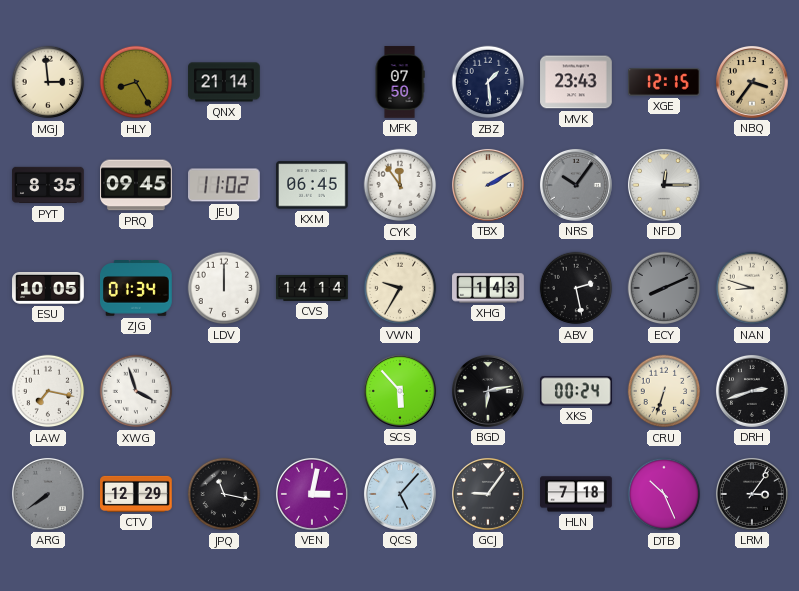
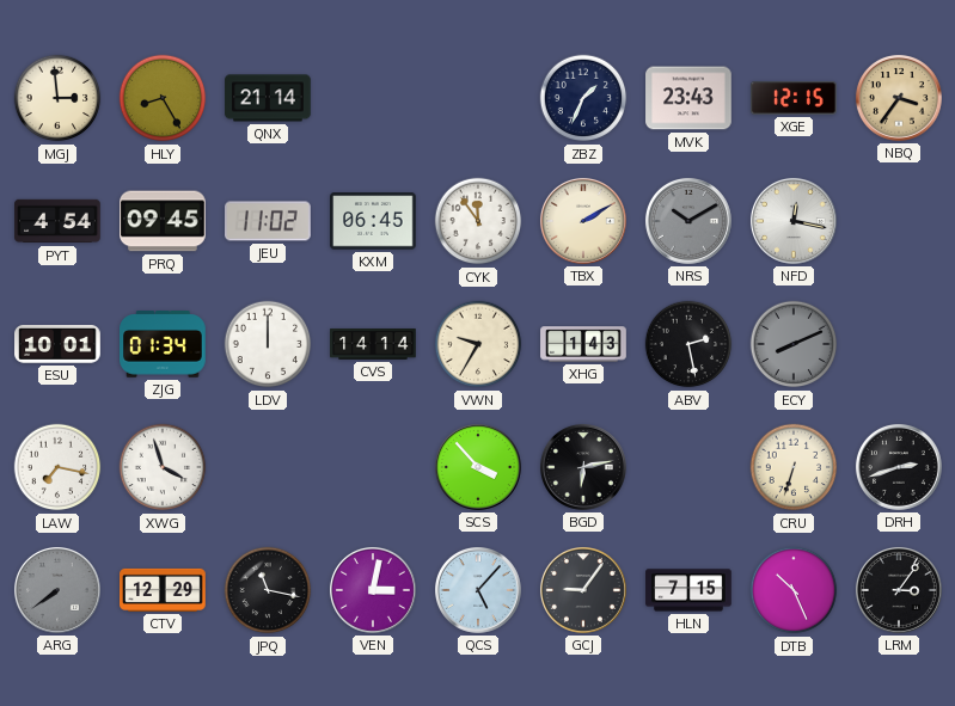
MFK: 07:50 -> none
ZBZ: 1:29 -> 1:34
PYT: 8:35 -> 4:54
NRS: 10:06 -> 10:10
NFD: 12:15 -> 12:17
ESU: 10:05 -> 10:01
NAN: 8:48 -> none
SCS: 5:53 -> 3:53
XKS: 00:24 -> none
HLN: 7:18 -> 7:15
